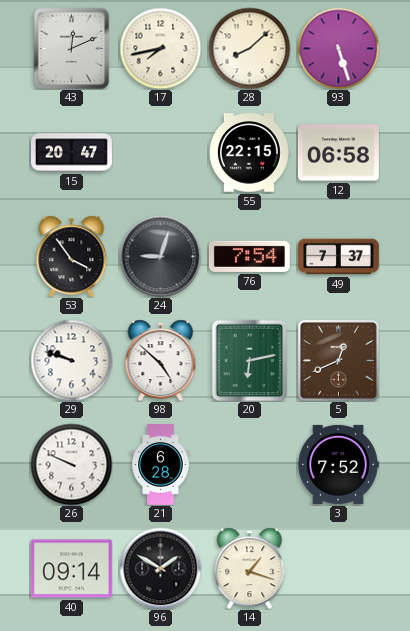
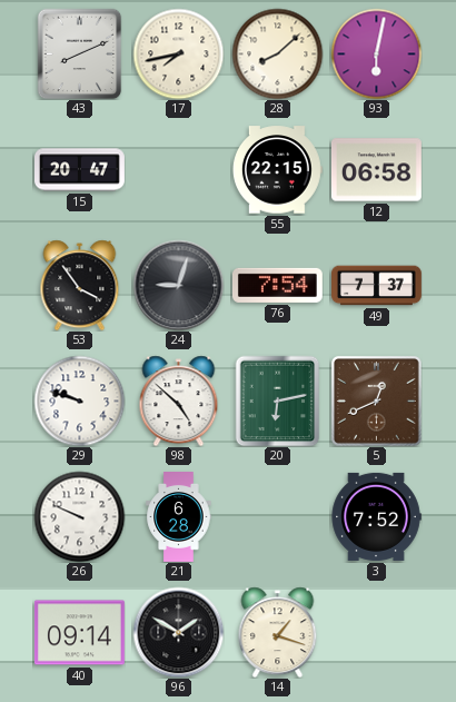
43: 12:11 -> 8:11
93: 5:27 -> 6:02
